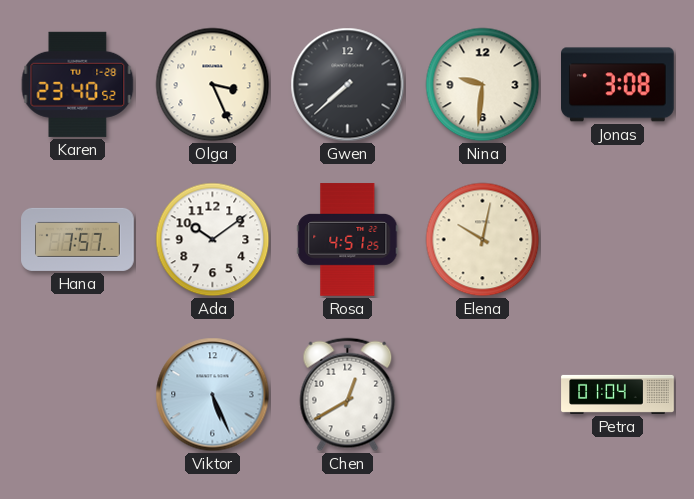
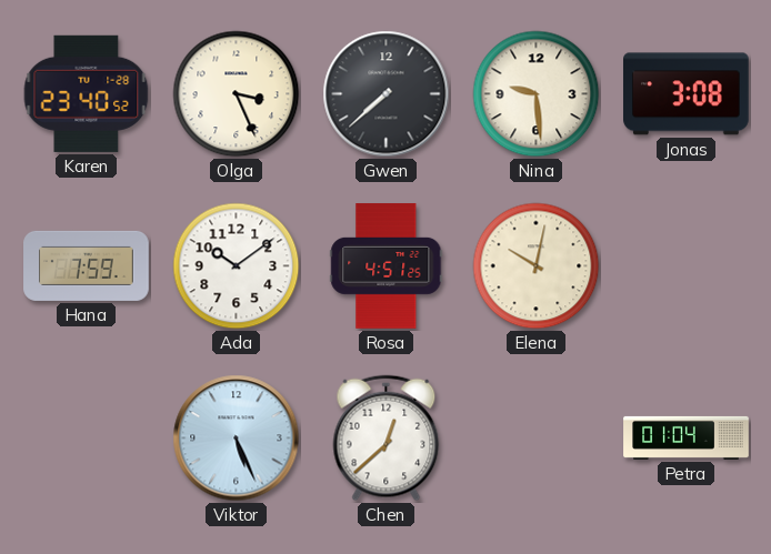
Nina: 9:31 -> 9:29
Hana: 7:57 -> 7:59
Chen: 12:40 -> 12:38
